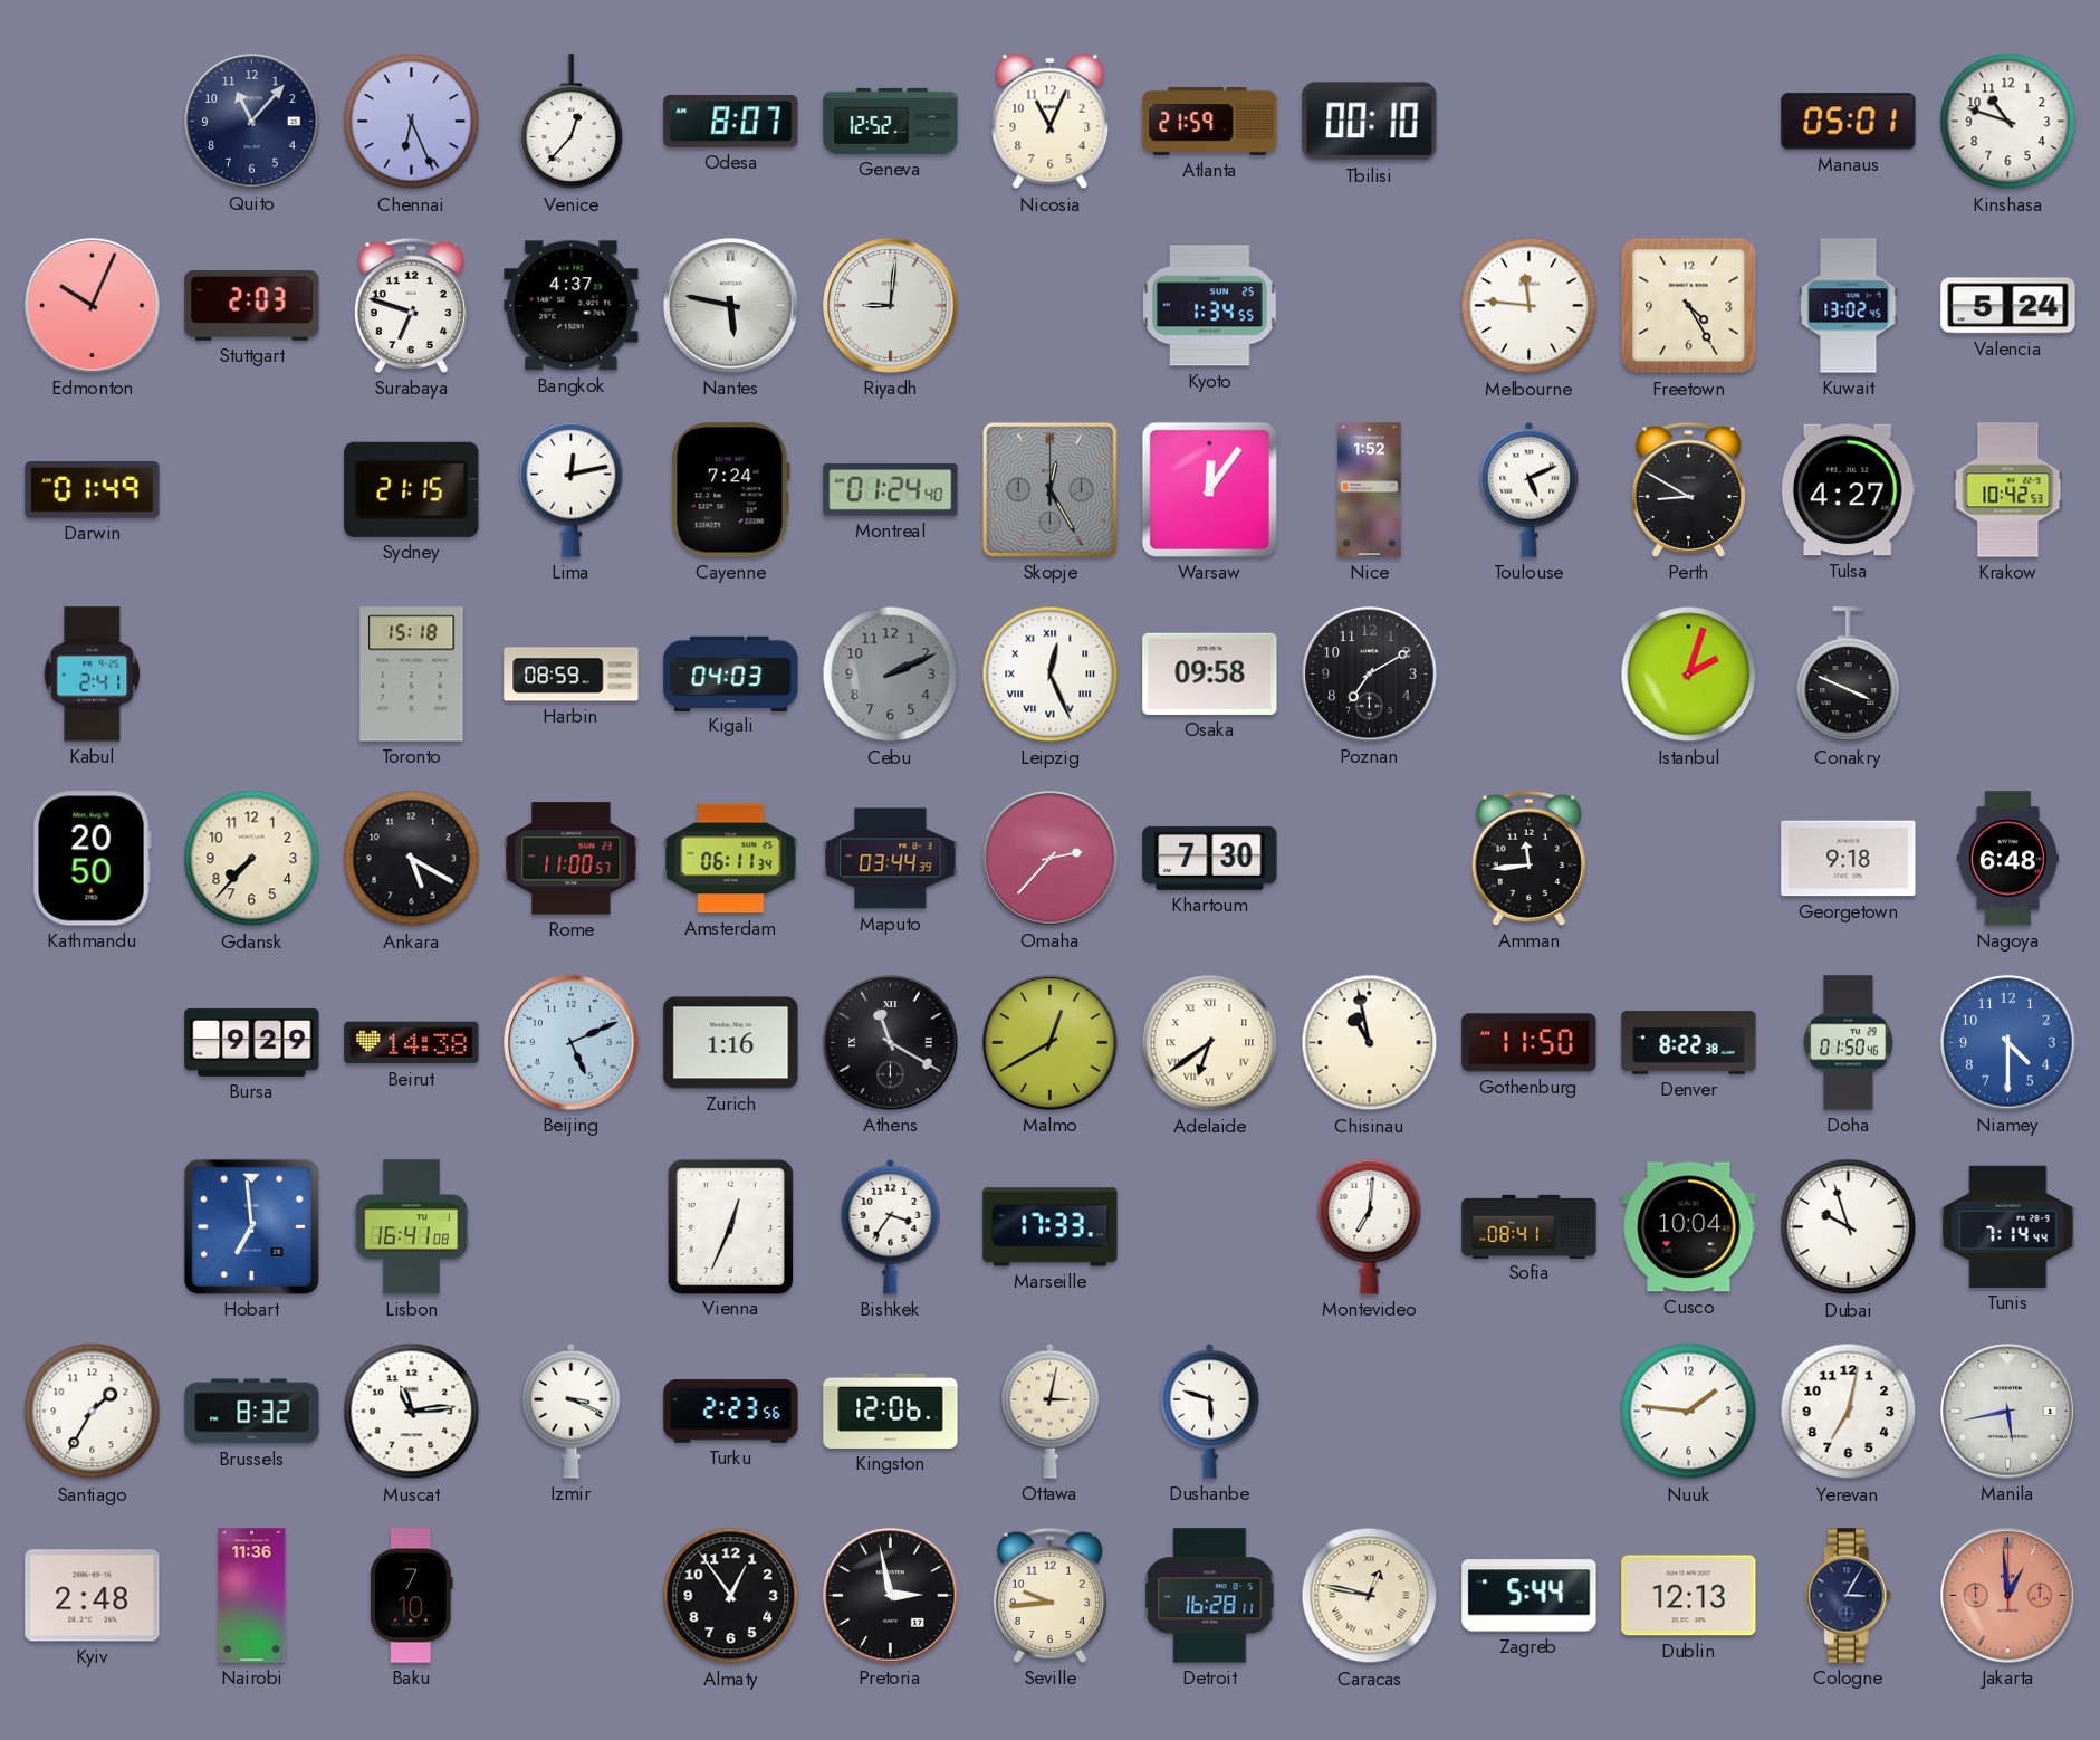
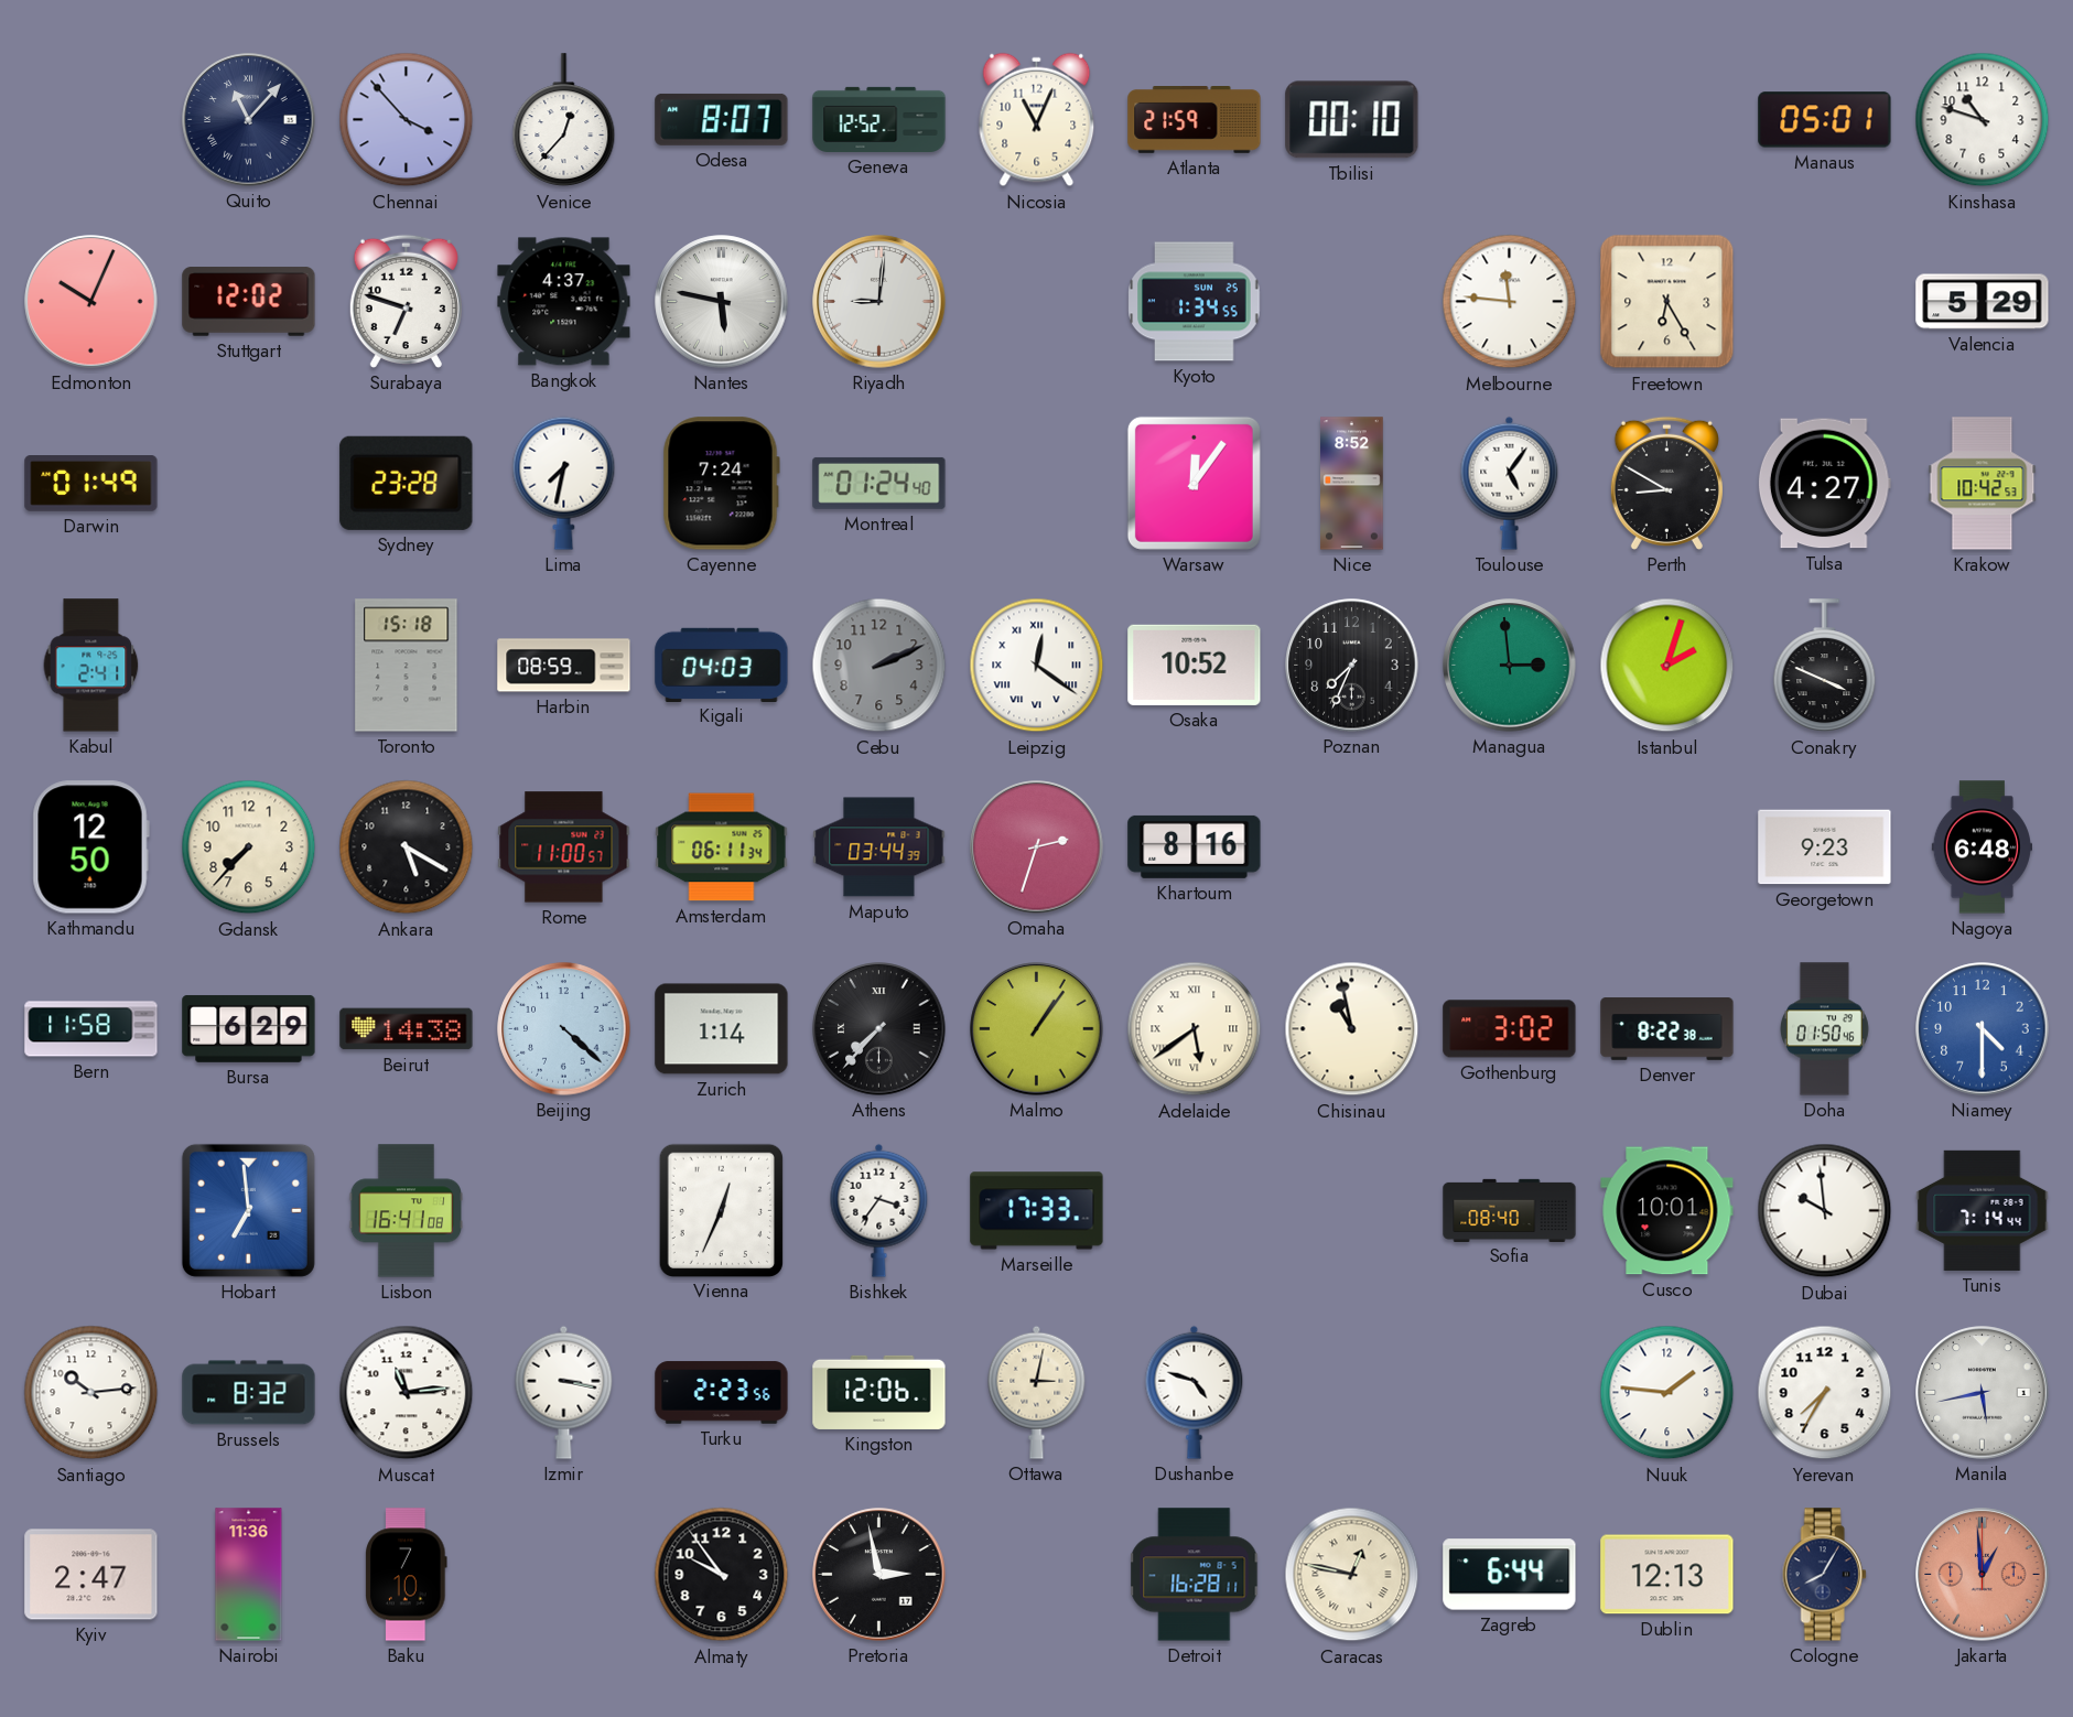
Quito numerals: Arabic -> Roman
Chennai: 6:26 -> 3:53
Stuttgart: 2:03 -> 12:02
Freetown: 4:25 -> 6:25
Kuwait: 13:02 -> none
Valencia: 5:24 -> 5:29
Sydney: 21:15 -> 23:28
Lima: 12:13 -> 7:32
Skopje: 12:25 -> none
Nice: 1:52 -> 8:52
Toulouse: 5:11 -> 5:06
Leipzig: 12:26 -> 12:21
Osaka: 09:58 -> 10:52
Poznan: 7:10 -> 7:34
Managua: none -> 2:59
Kathmandu: 20:50 -> 12:50
Omaha: 2:37 -> 2:33
Khartoum: 7:30 -> 8:16
Amman: 11:44 -> none
Georgetown: 9:18 -> 9:23
Bern: none -> 11:58
Bursa: 9:29 -> 6:29
Beijing: 5:11 -> 4:22
Zurich: 1:16 -> 1:14
Athens: 11:20 -> 7:37
Malmo: 12:40 -> 1:06
Adelaide: 6:39 -> 5:39
Gothenburg: 11:50 -> 3:02
Montevideo: 7:01 -> none
Sofia: 08:41 -> 08:40
Cusco: 10:04 -> 10:01
Dubai: 9:57 -> 9:59
Santiago: 1:35 -> 10:14
Izmir: 3:19 -> 3:17
Dushanbe: 5:48 -> 4:48
Yerevan: 7:02 -> 7:35
Kyiv: 2:48 -> 2:47
Almaty: 12:54 -> 9:54
Seville: 9:44 -> none
Zagreb: 5:44 -> 6:44
Cologne: 3:05 -> 8:05
